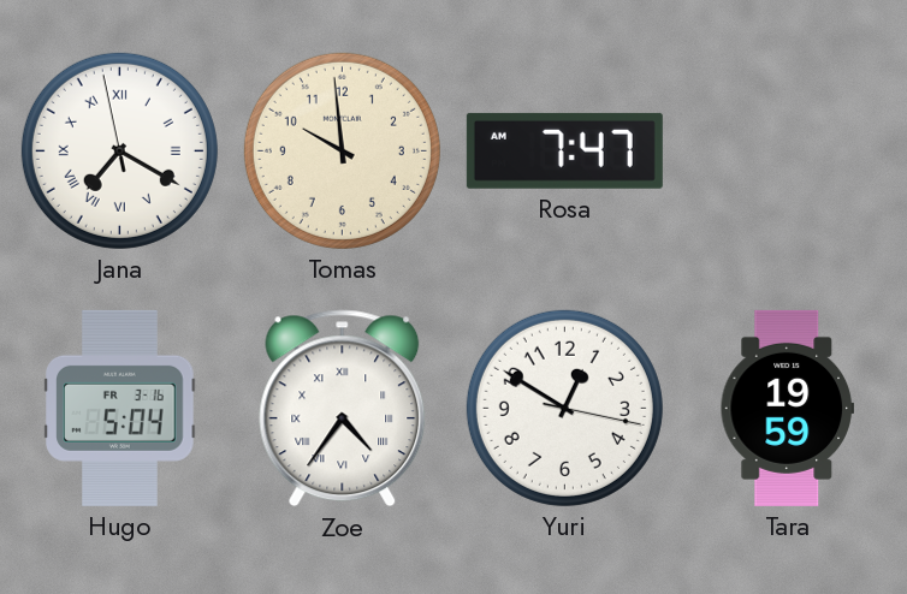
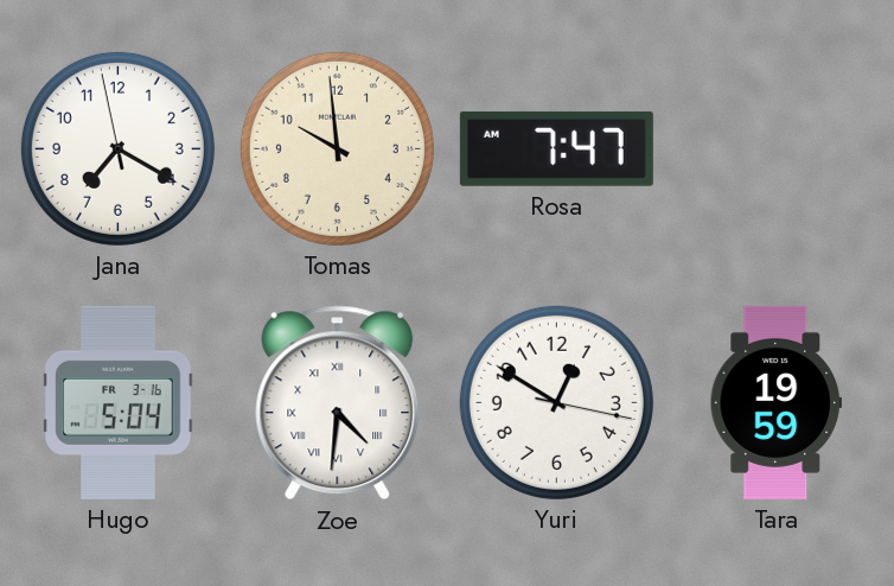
Jana numerals: Roman -> Arabic
Zoe: 4:36 -> 4:31
